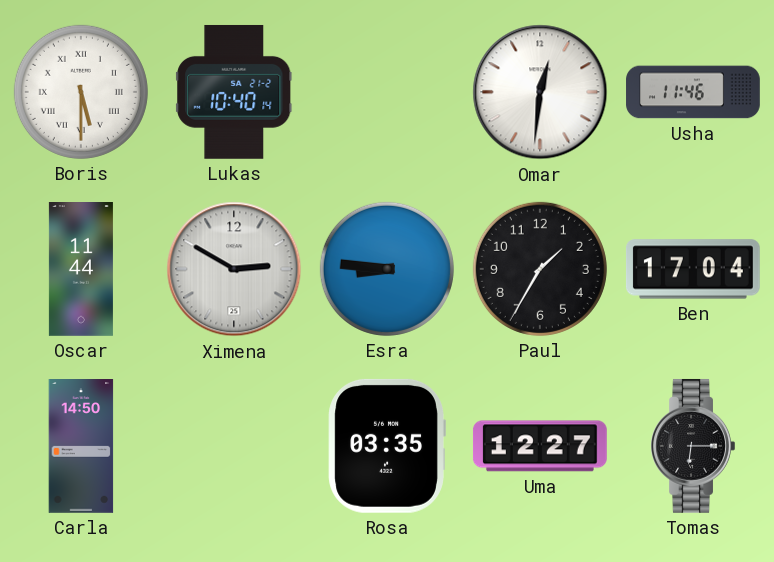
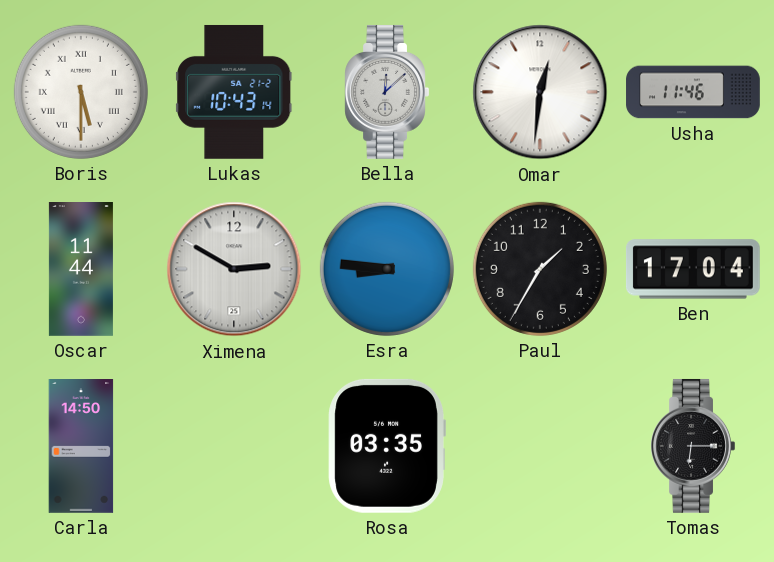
Lukas: 10:40 -> 10:43
Bella: none -> 12:08
Uma: 12:27 -> none
